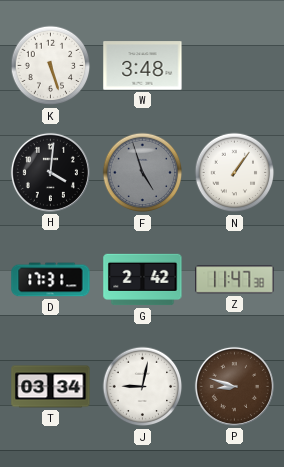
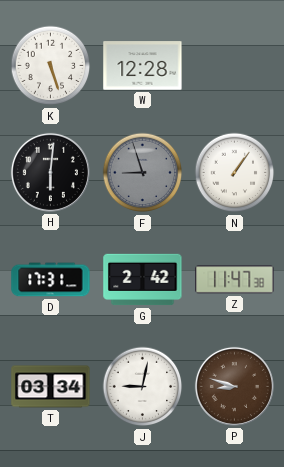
W: 3:48 -> 12:28
H: 4:01 -> 6:01
F: 4:57 -> 8:57
